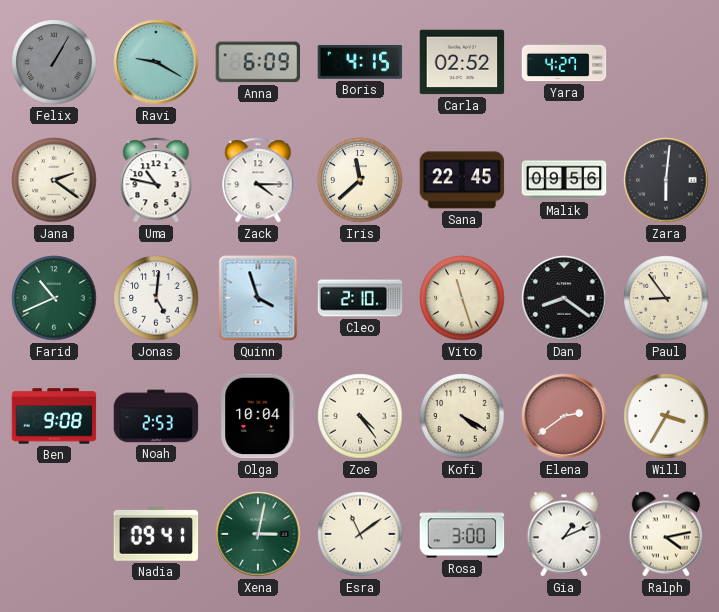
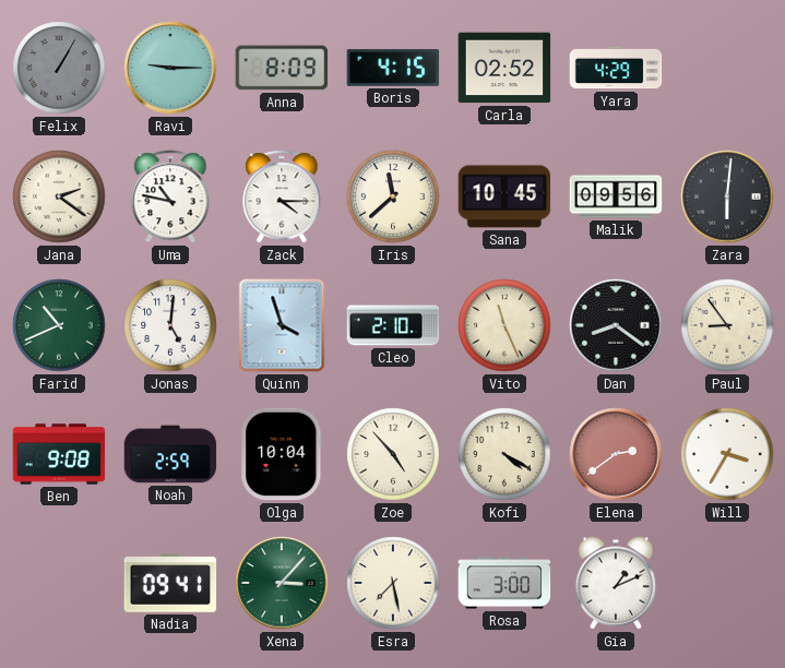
Ravi: 9:20 -> 9:15
Anna: 6:09 -> 8:09
Yara: 4:27 -> 4:29
Sana: 22:45 -> 10:45
Vito: 11:27 -> 11:26
Noah: 2:53 -> 2:59
Zoe: 4:24 -> 4:53
Xena: 3:02 -> 3:07
Esra: 11:09 -> 7:28
Ralph: 4:13 -> none
